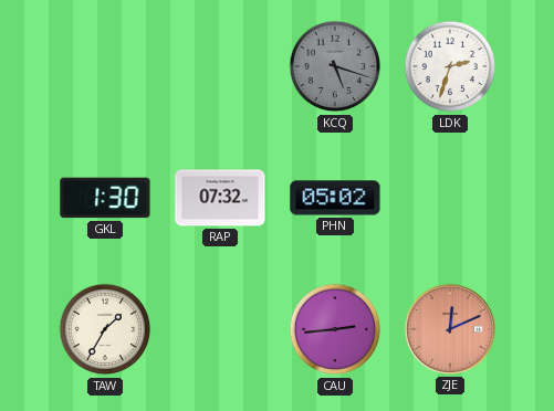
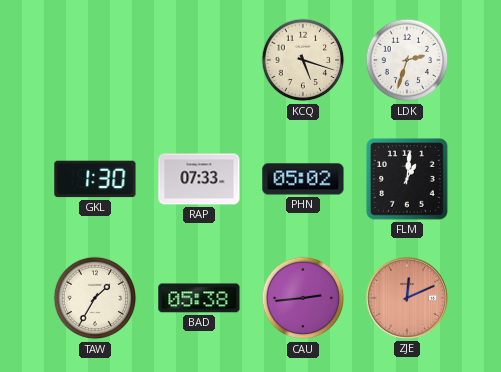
KCQ dial: grey -> cream
RAP: 07:32 -> 07:33
FLM: none -> 1:01
BAD: none -> 05:38
